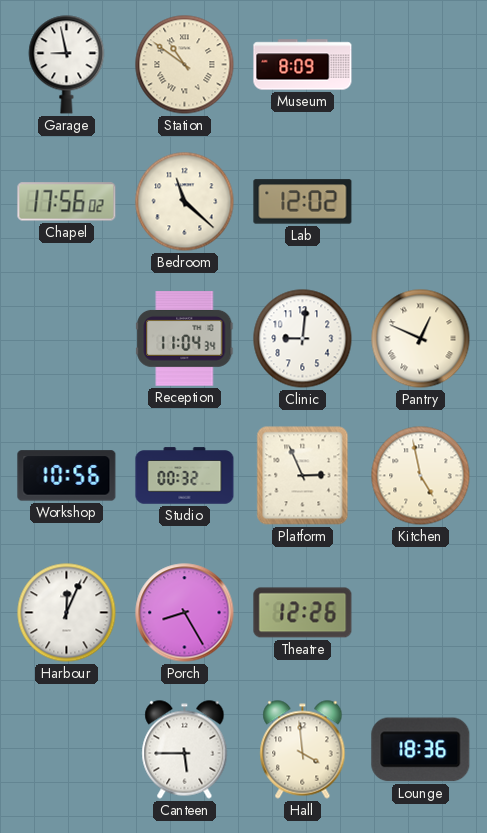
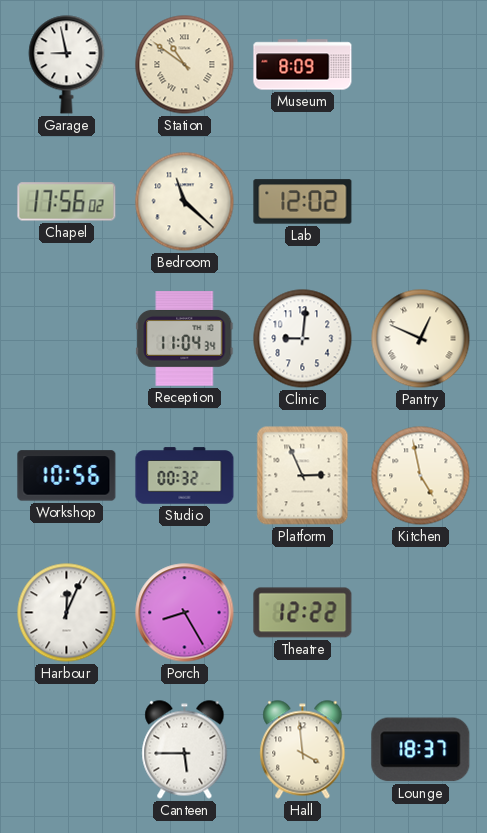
Theatre: 12:26 -> 12:22
Lounge: 18:36 -> 18:37
